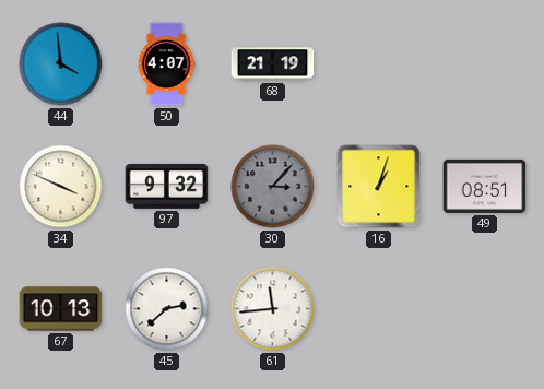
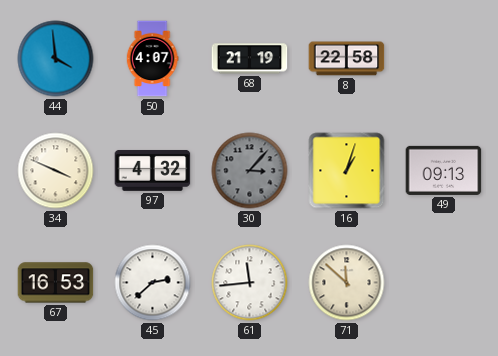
8: none -> 22:58
97: 9:32 -> 4:32
49: 08:51 -> 09:13
67: 10:13 -> 16:53
71: none -> 11:52
